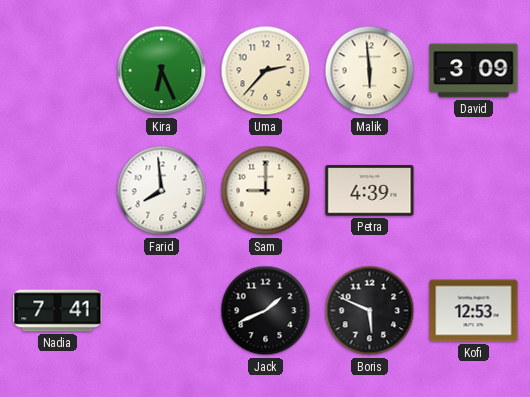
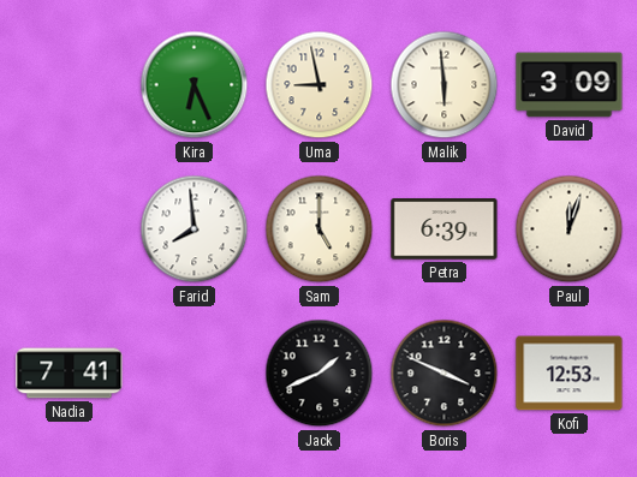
Uma: 2:37 -> 8:58
Sam: 9:00 -> 5:00
Petra: 4:39 -> 6:39
Paul: none -> 12:03
Boris: 5:49 -> 3:49
